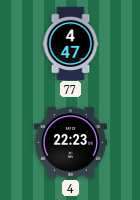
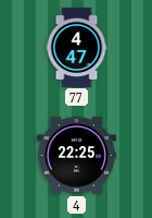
4: 22:23 -> 22:25
